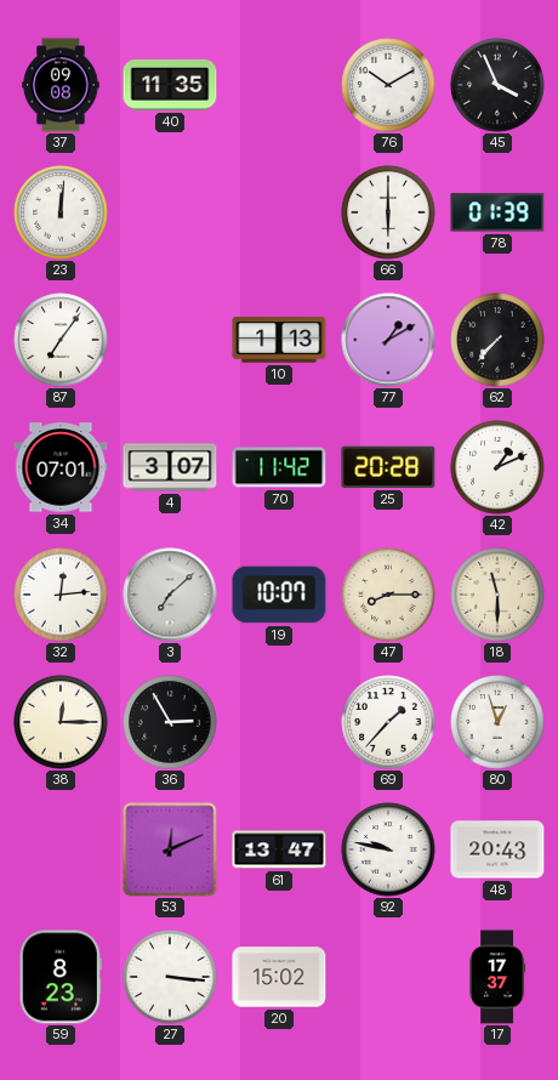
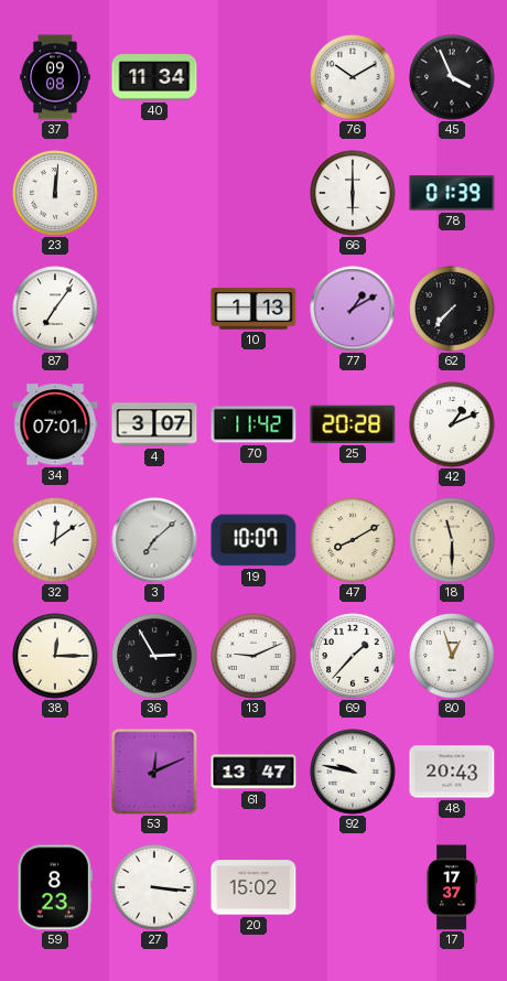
40: 11:35 -> 11:34
32: 12:14 -> 12:09
47: 8:15 -> 8:10
13: none -> 9:11
